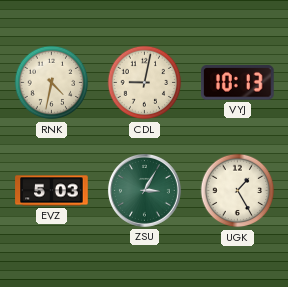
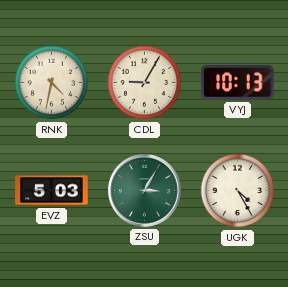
CDL: 9:02 -> 9:05
UGK: 1:25 -> 4:25
